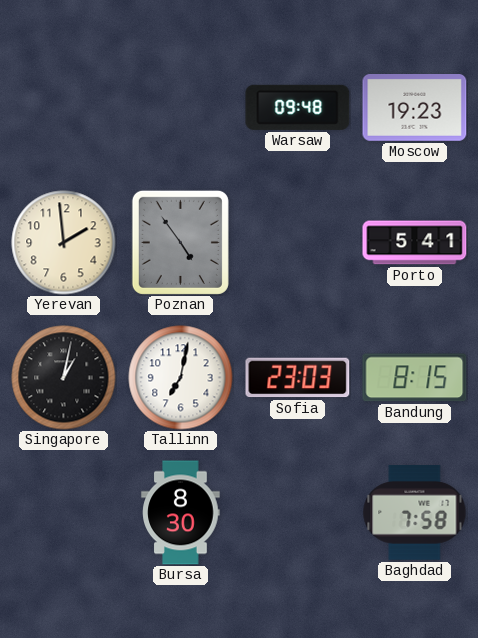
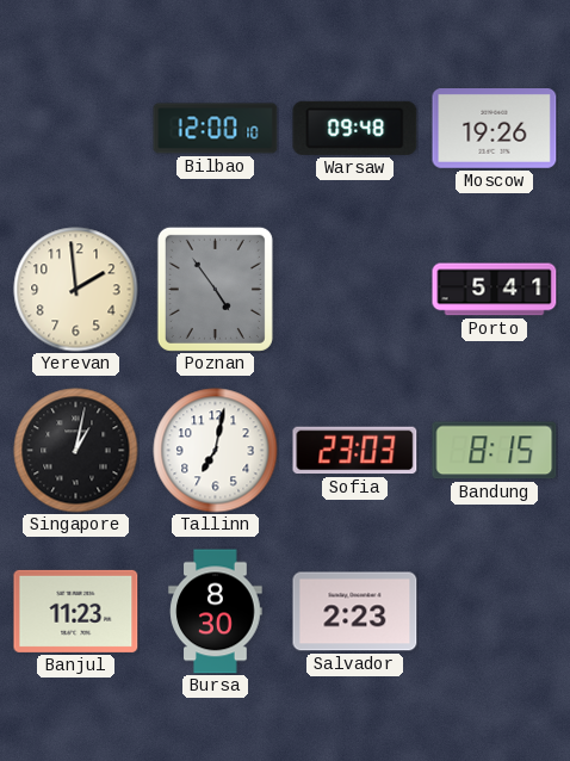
Bilbao: none -> 12:00
Moscow: 19:23 -> 19:26
Banjul: none -> 11:23
Salvador: none -> 2:23
Baghdad: 7:58 -> none
